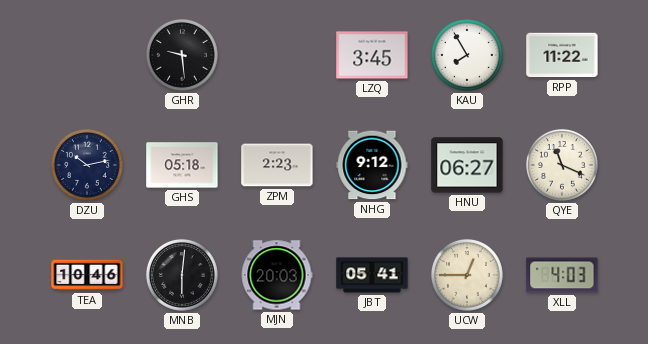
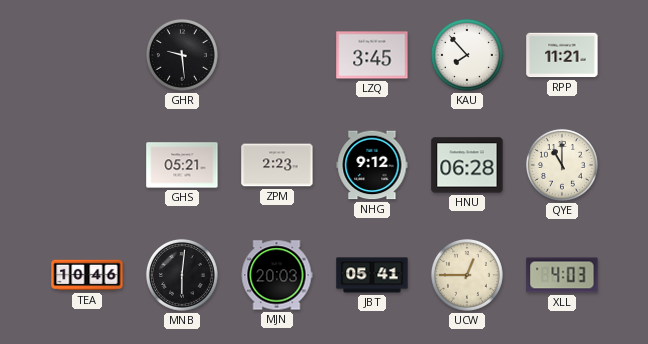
KAU: 7:55 -> 7:53
RPP: 11:22 -> 11:21
DZU: 10:13 -> none
GHS: 05:18 -> 05:21
HNU: 06:27 -> 06:28
QYE: 11:19 -> 11:00
